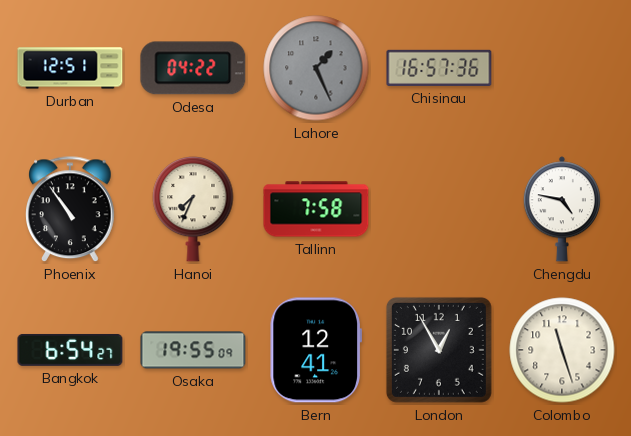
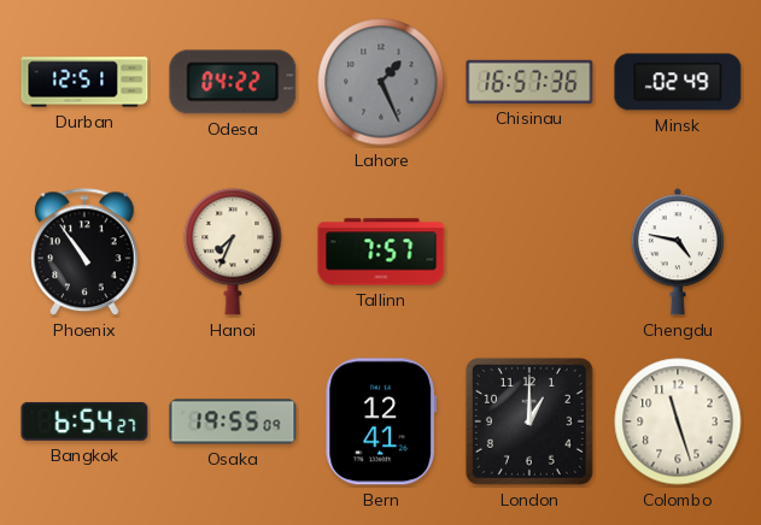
Minsk: none -> 02:49
Tallinn: 7:58 -> 7:57
London: 12:55 -> 1:00
